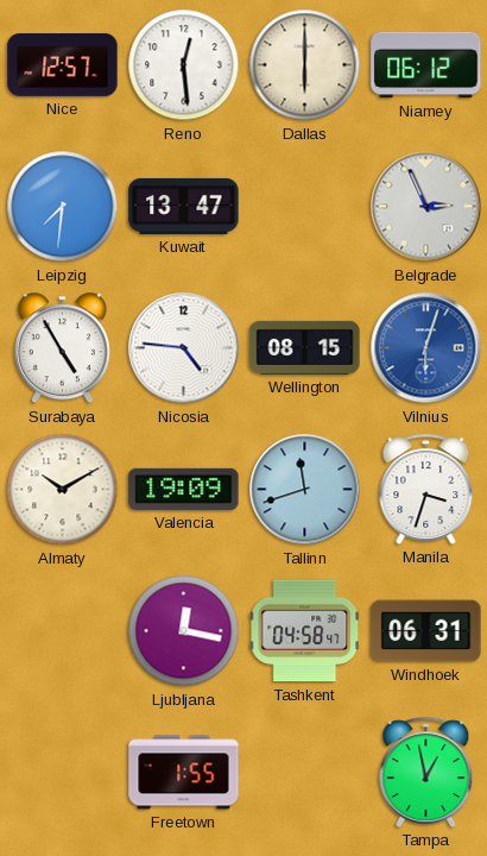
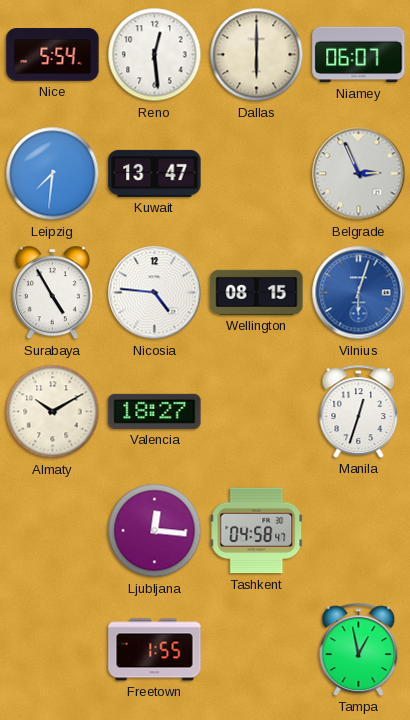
Nice: 12:57 -> 5:54
Niamey: 06:12 -> 06:07
Valencia: 19:09 -> 18:27
Tallinn: 11:42 -> none
Manila: 3:33 -> 12:33
Ljubljana: 12:17 -> 12:16
Windhoek: 06:31 -> none
